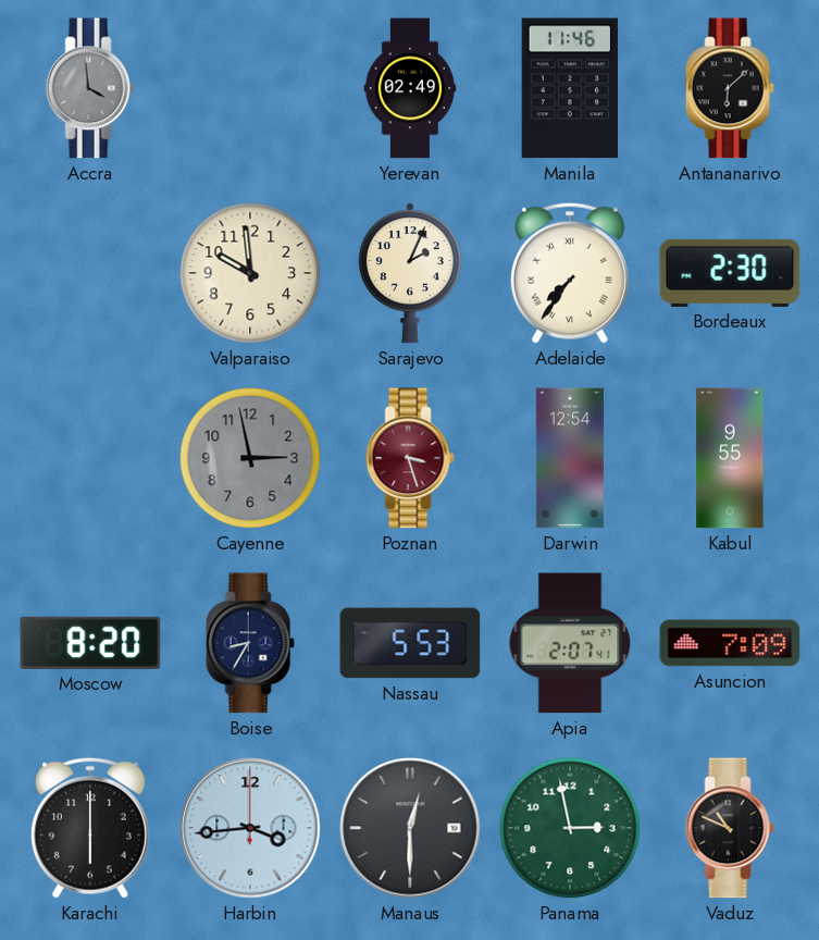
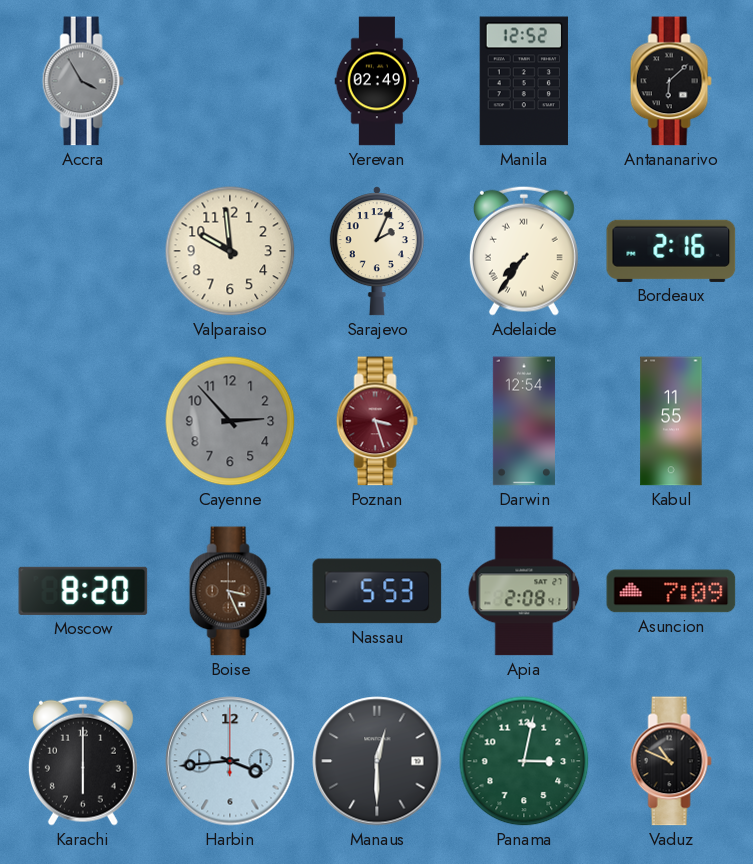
Accra: 3:59 -> 3:55
Manila: 11:46 -> 12:52
Bordeaux: 2:30 -> 2:16
Cayenne: 2:58 -> 2:53
Kabul: 9:55 -> 11:55
Boise: 8:35 -> 3:26
Boise dial: navy -> brown
Apia: 2:07 -> 2:08
Panama: 2:58 -> 3:02
